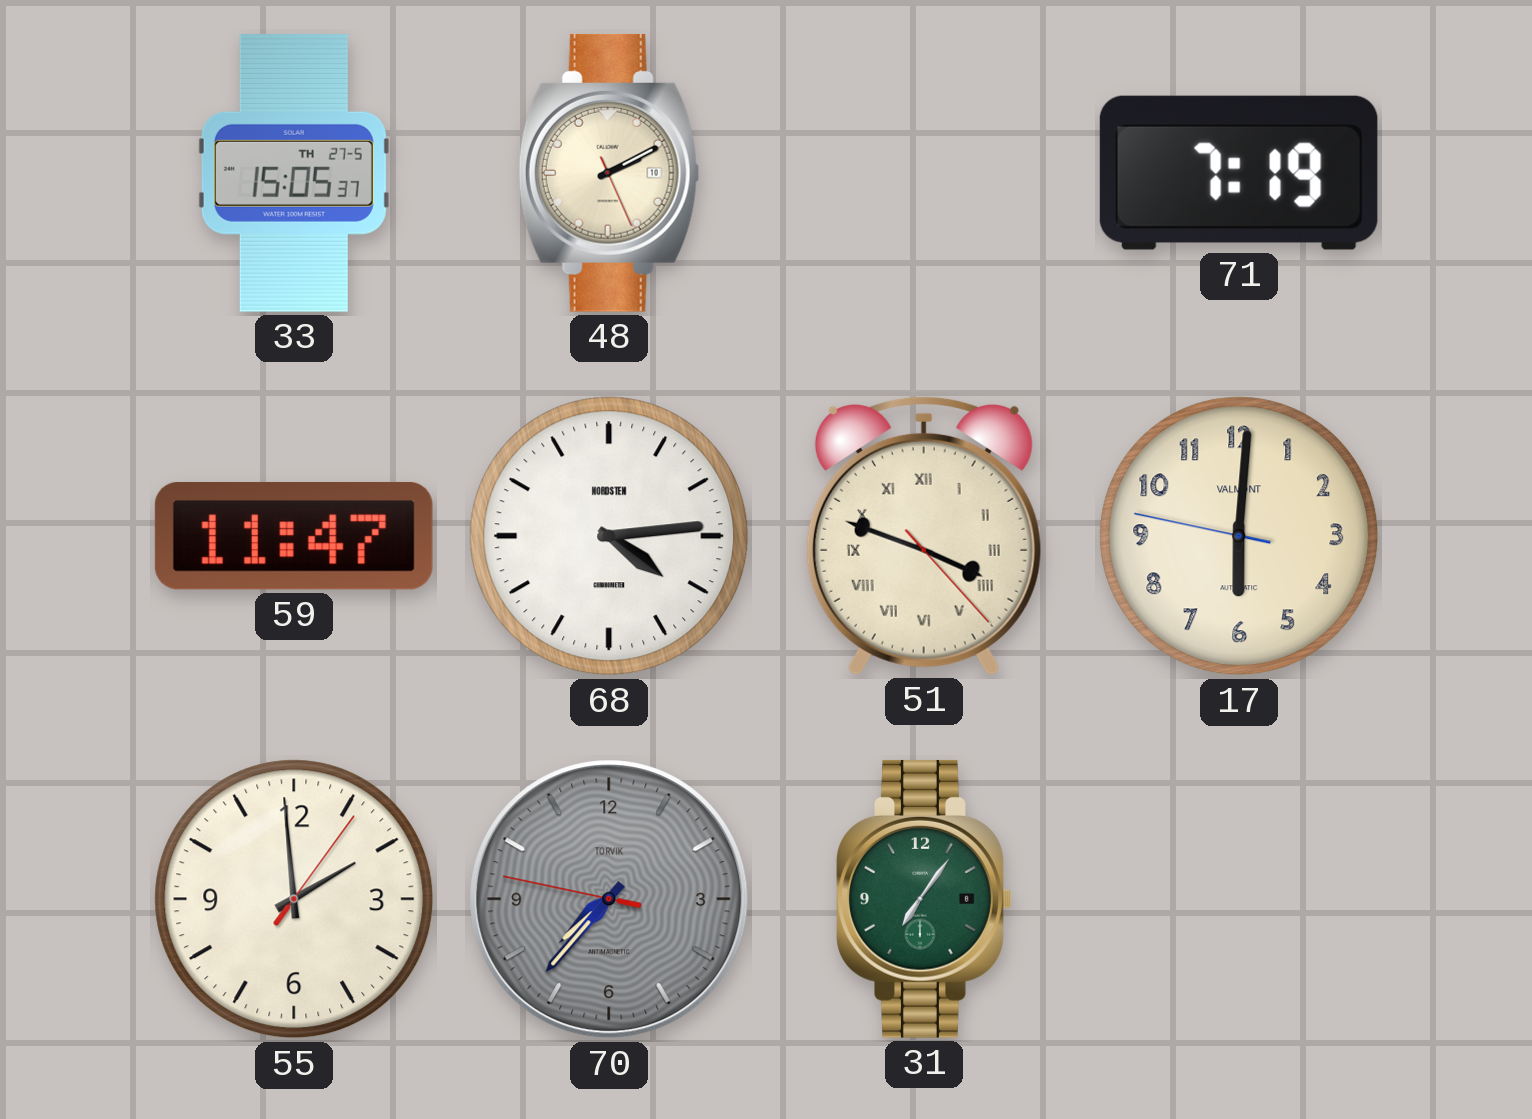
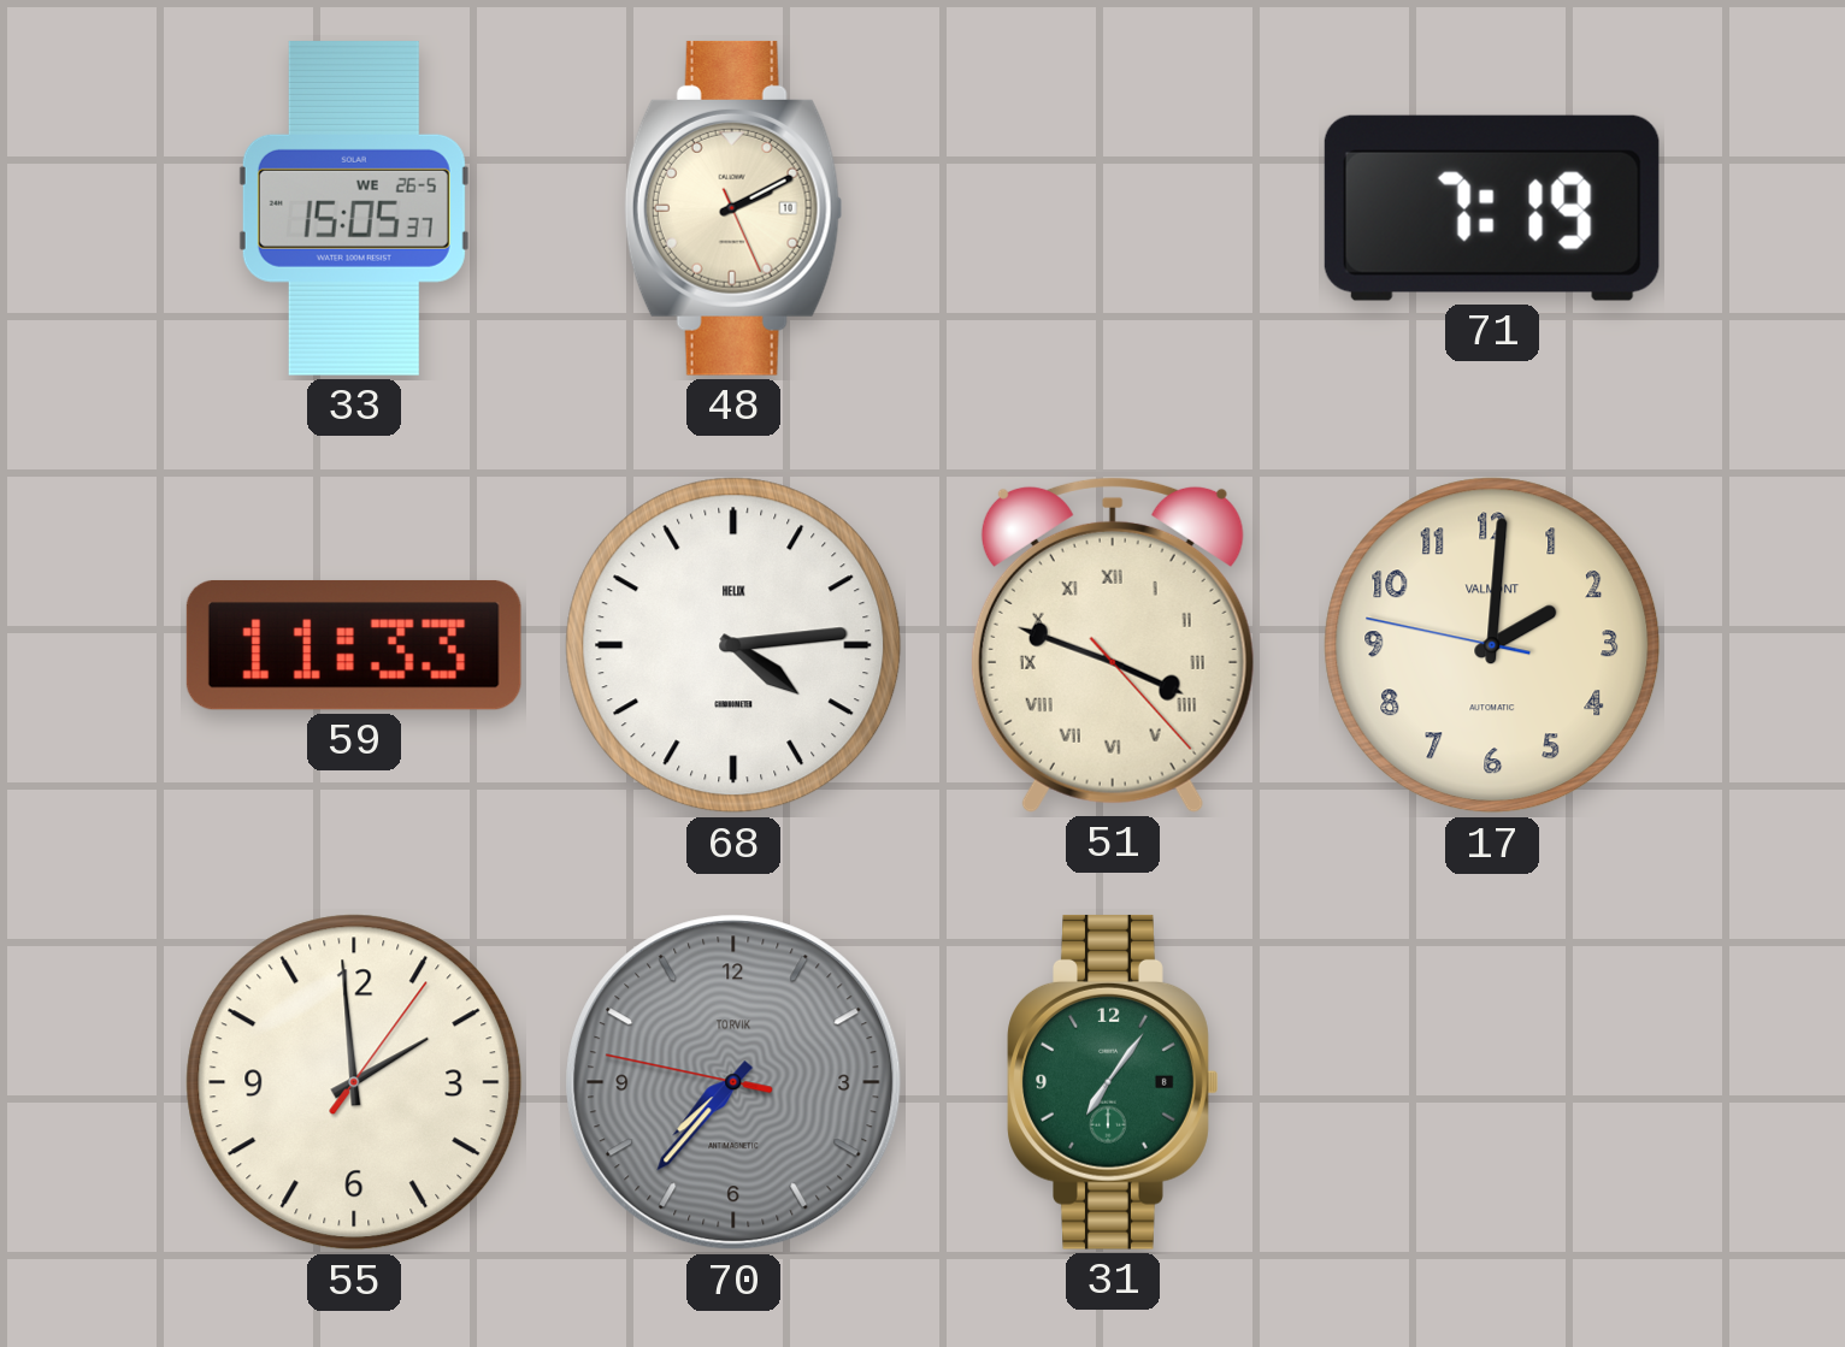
33 date: TH 27-5 -> WE 26-5
59: 11:47 -> 11:33
68 brand: NORDSTEN -> HELIX
17: 6:00 -> 2:00
